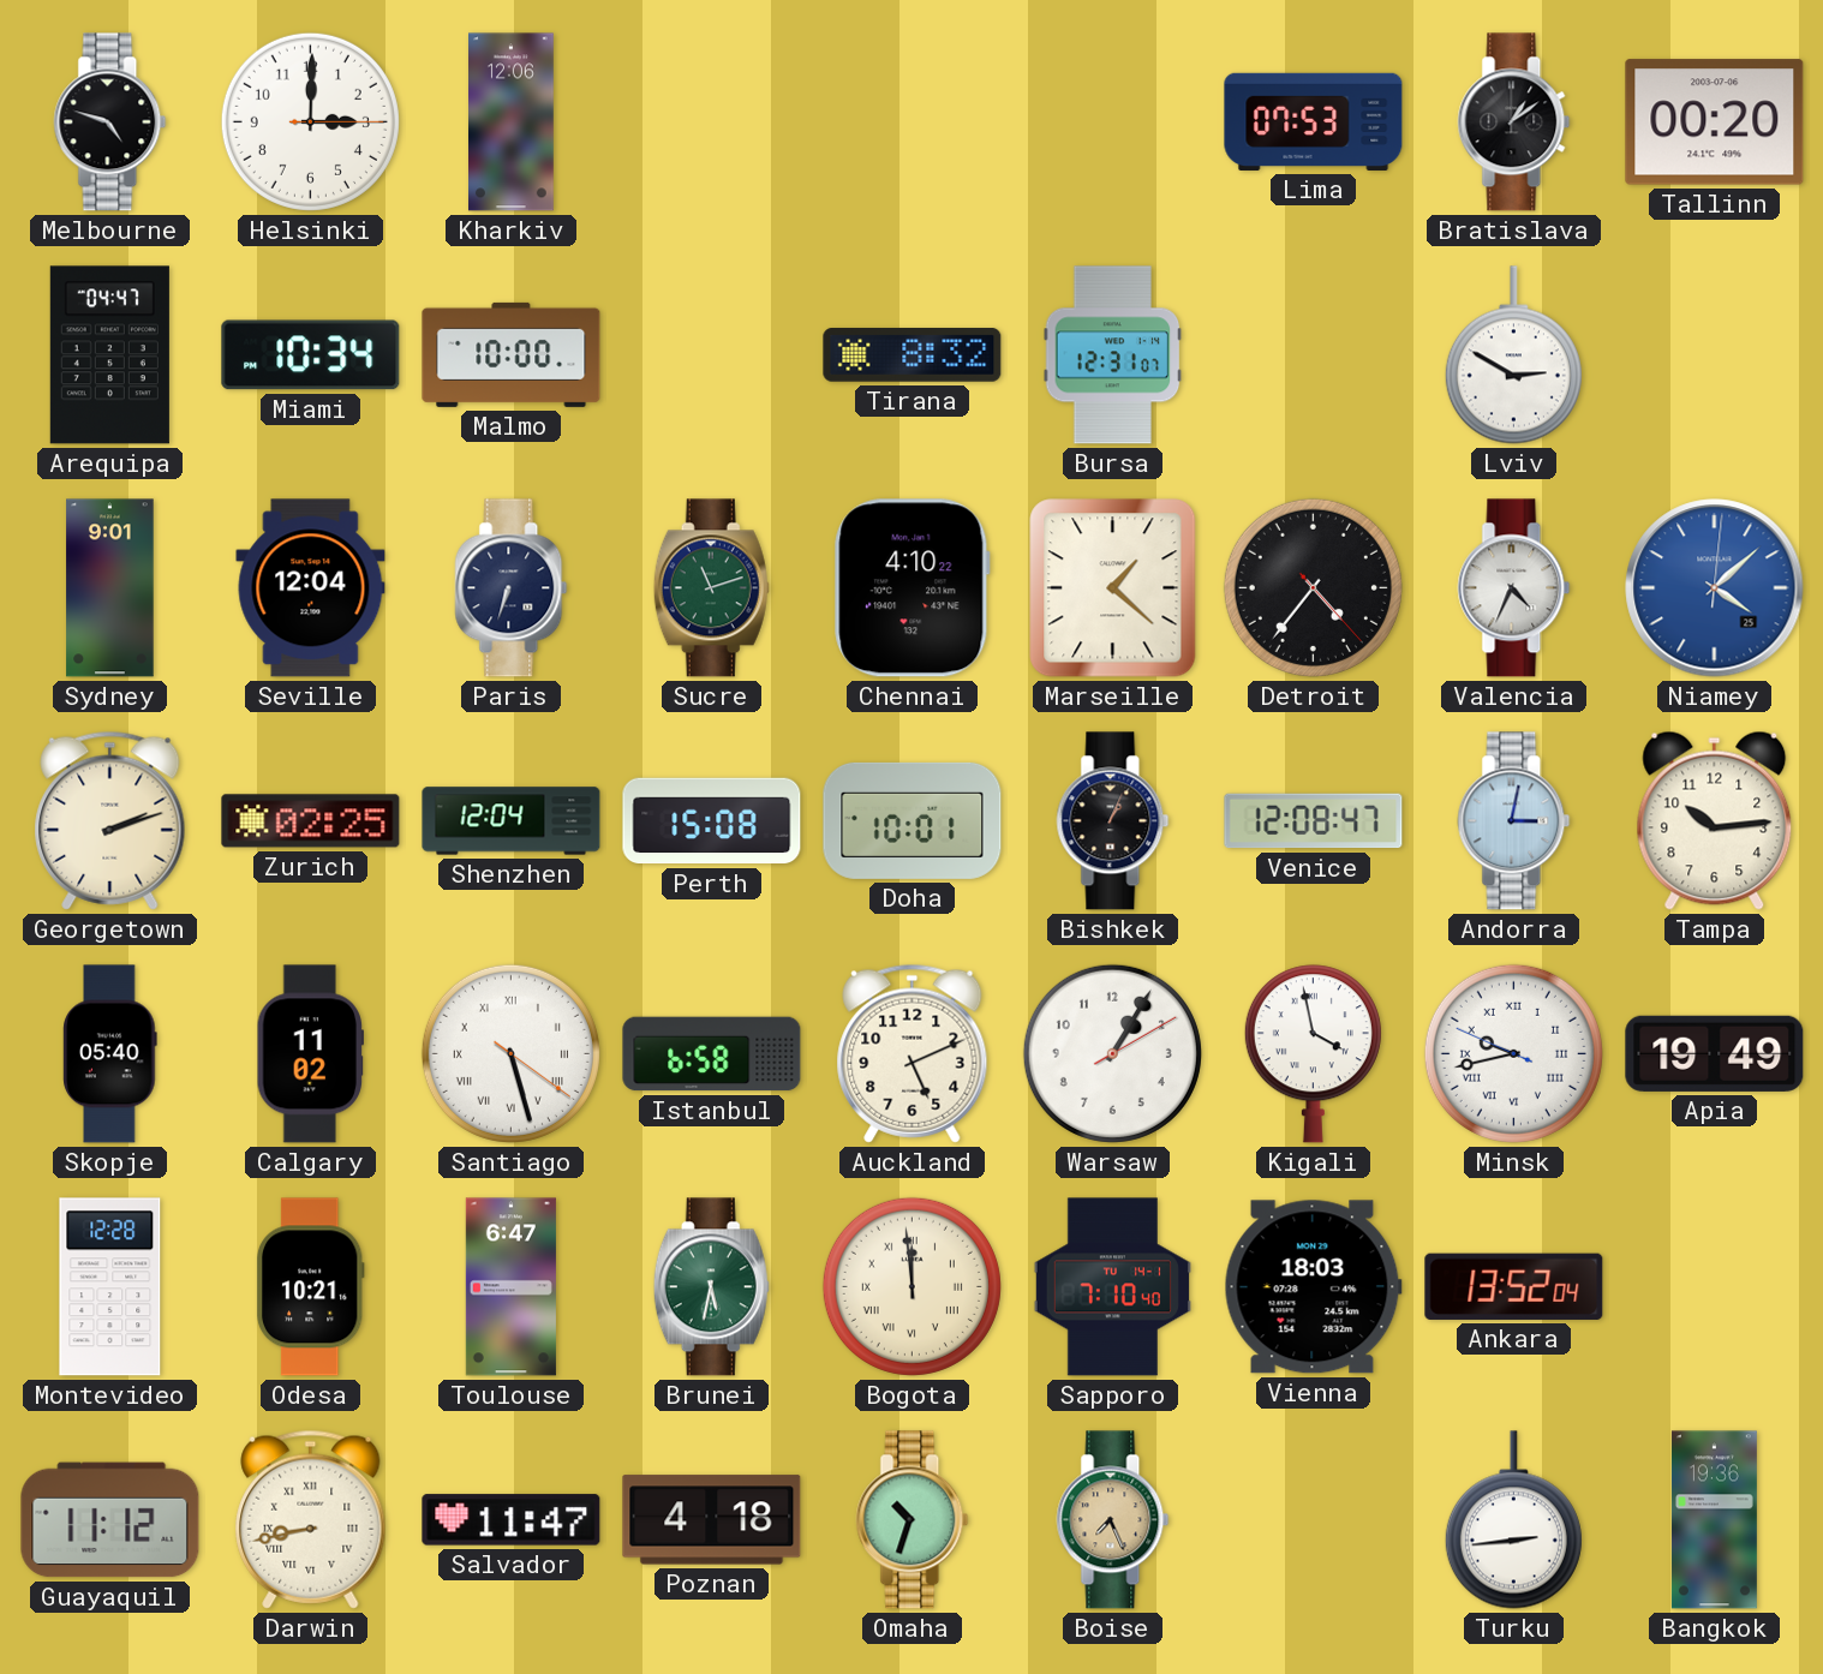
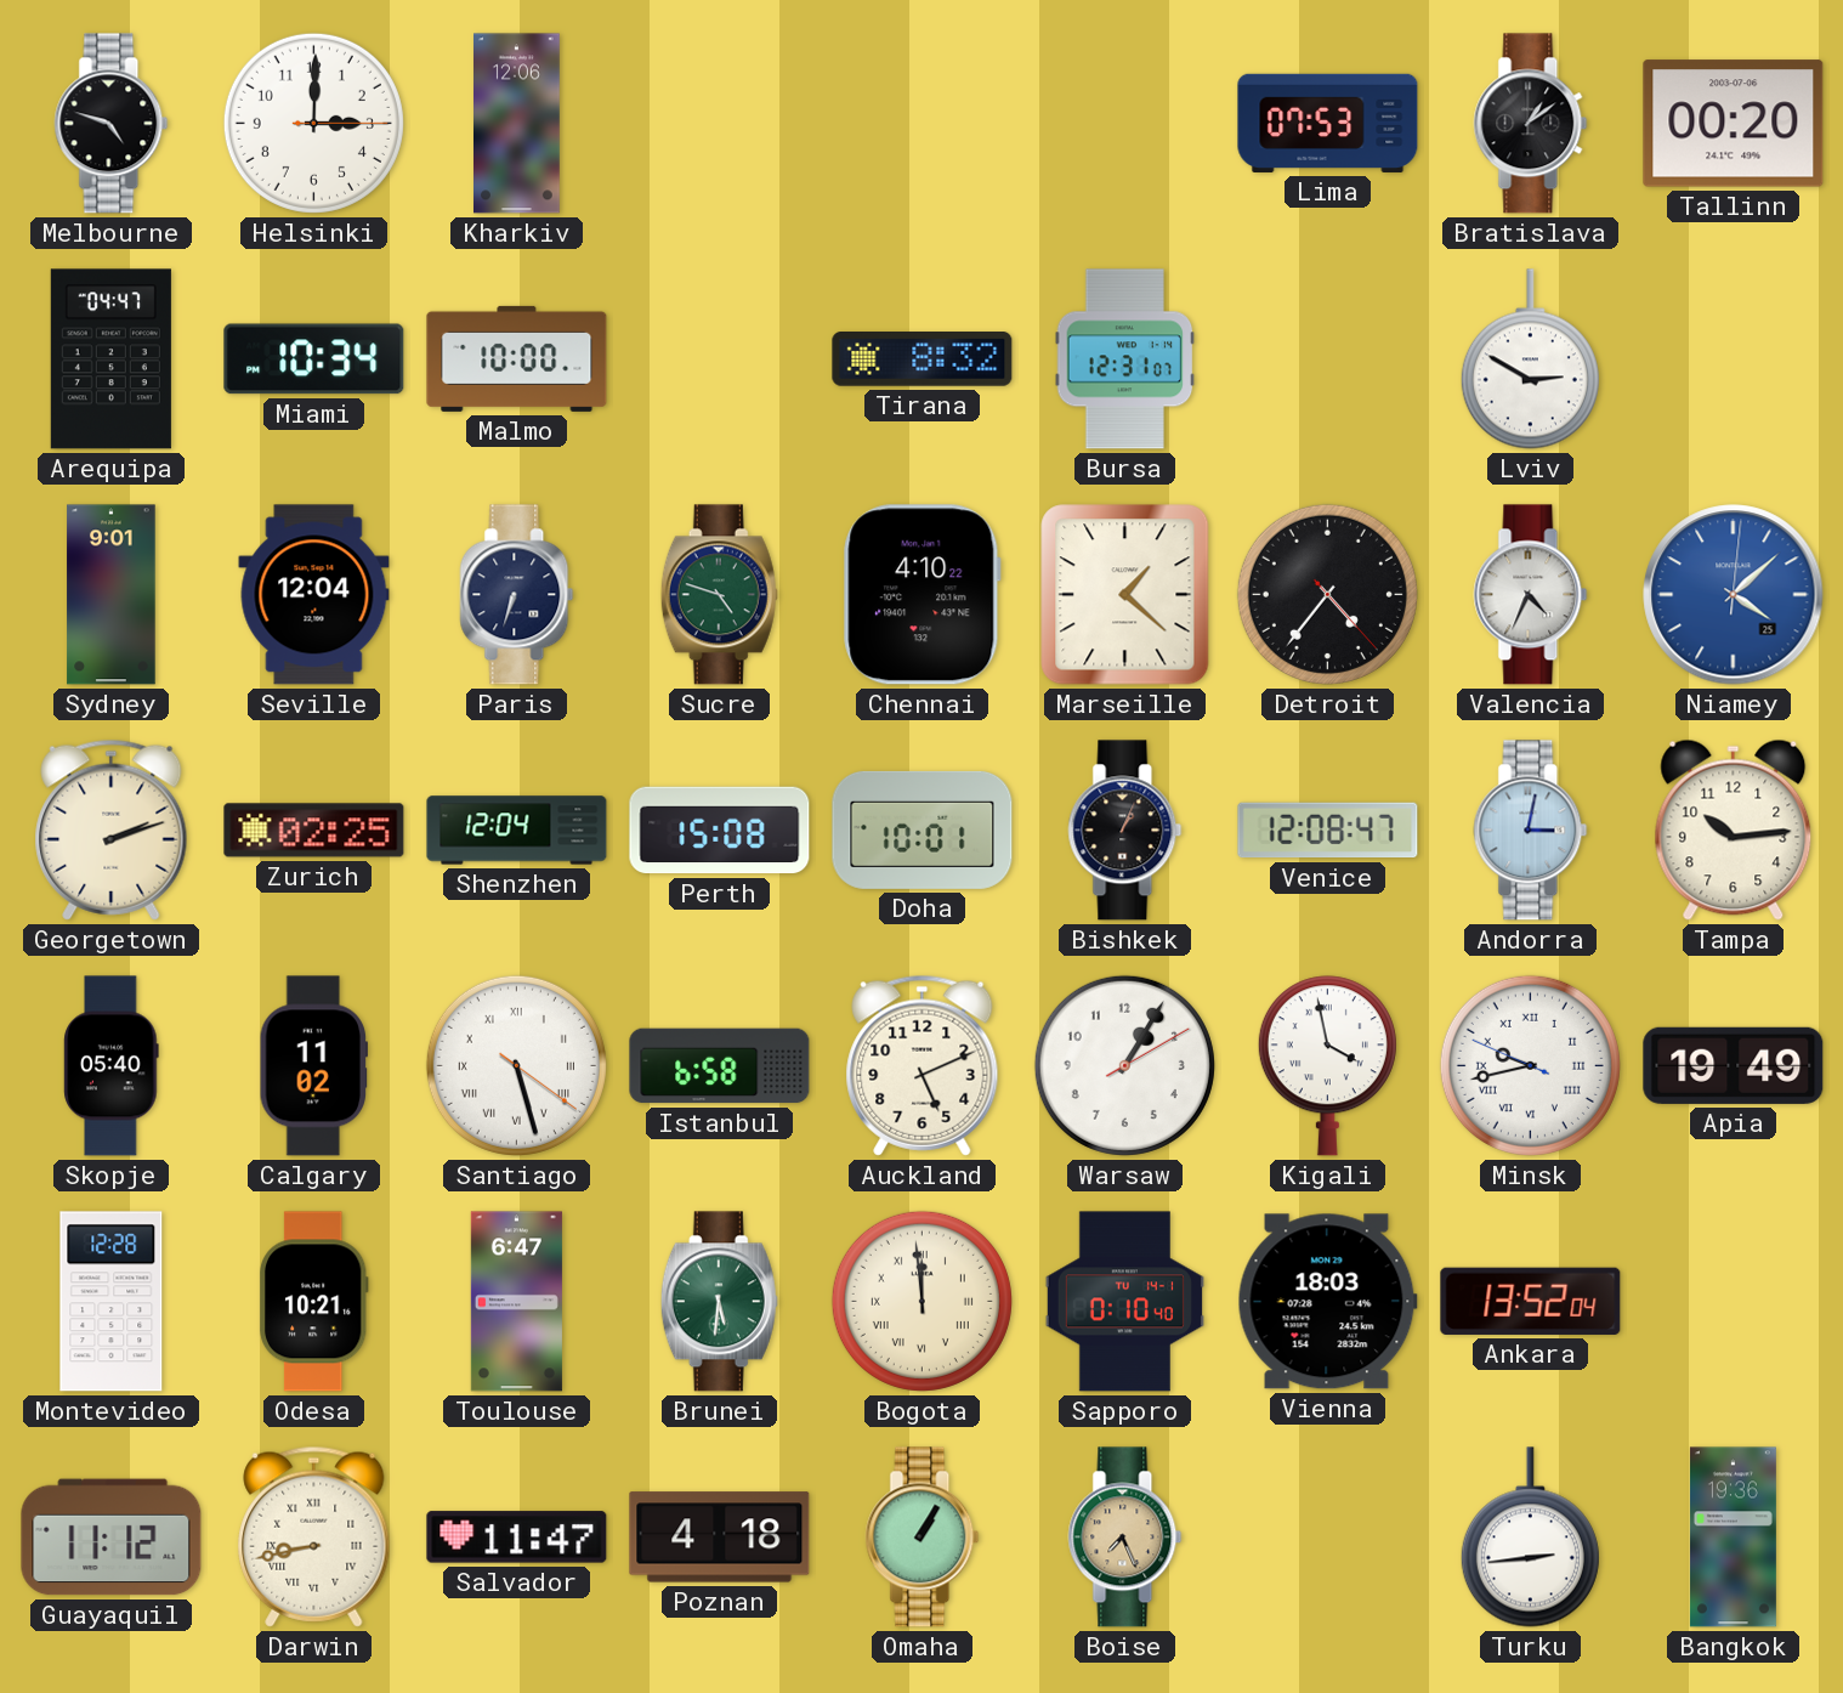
Sucre: 11:12 -> 4:48
Brunei: 5:32 -> 5:31
Sapporo: 7:10 -> 0:10
Omaha: 10:33 -> 1:05
